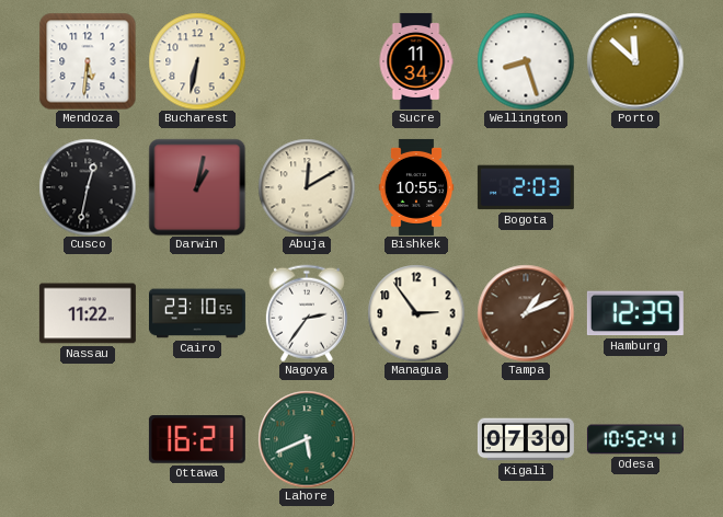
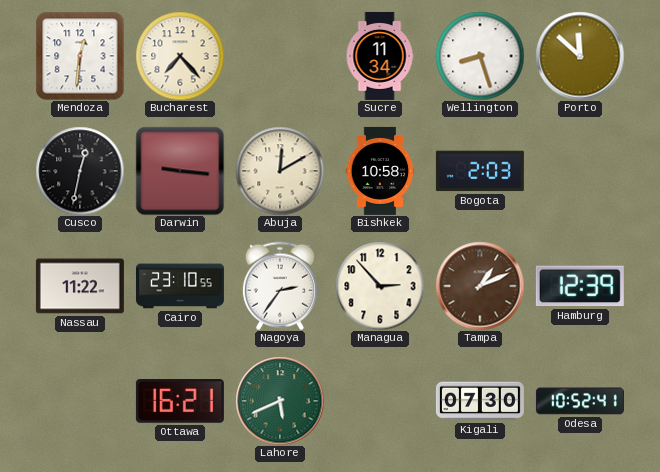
Mendoza: 5:31 -> 12:31
Bucharest: 6:32 -> 7:23
Darwin: 1:02 -> 9:16
Bishkek: 10:55 -> 10:58
Managua: 2:54 -> 2:53
